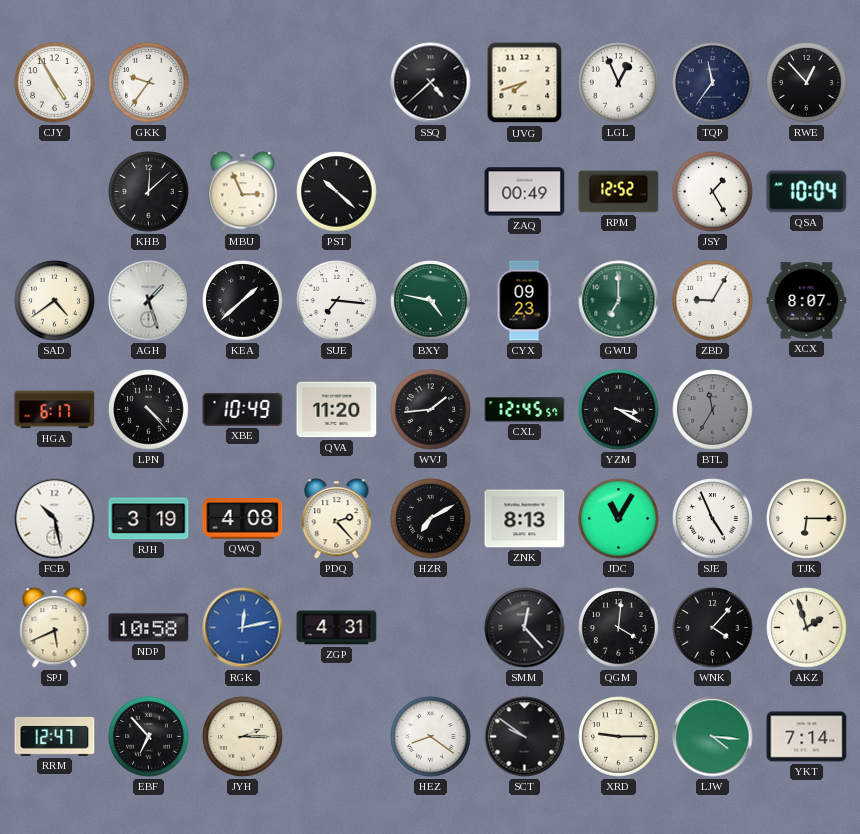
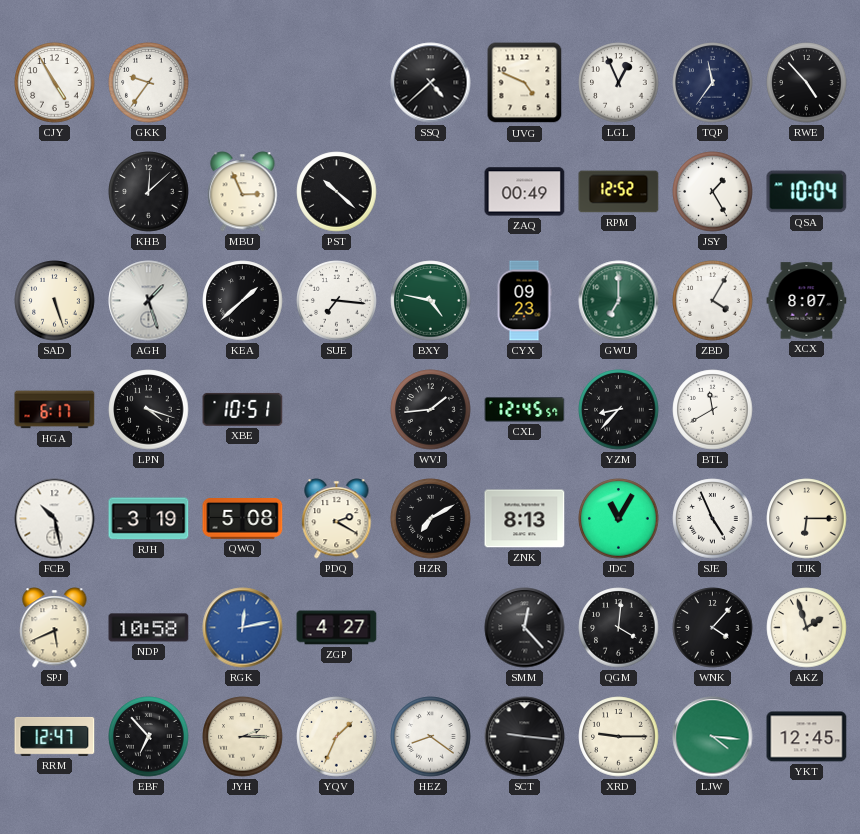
UVG: 7:42 -> 4:49
RWE: 12:53 -> 4:53
SAD: 4:39 -> 5:27
ZBD: 9:05 -> 4:05
LPN: 4:23 -> 4:18
XBE: 10:49 -> 10:51
QVA: 11:20 -> none
YZM: 3:20 -> 8:37
BTL: 11:35 -> 11:40
BTL dial: grey -> white
QWQ: 4:08 -> 5:08
PDQ: 2:23 -> 2:20
ZGP: 4:31 -> 4:27
YQV: none -> 1:34
SCT: 9:51 -> 9:16
YKT: 7:14 -> 12:45
